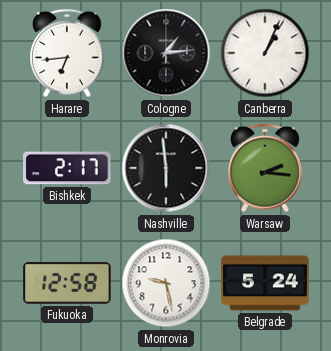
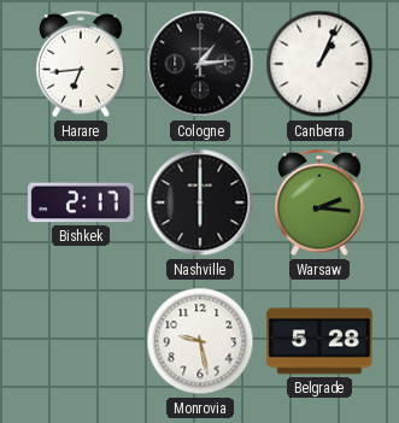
Nashville: 5:59 -> 6:00
Fukuoka: 12:58 -> none
Belgrade: 5:24 -> 5:28
